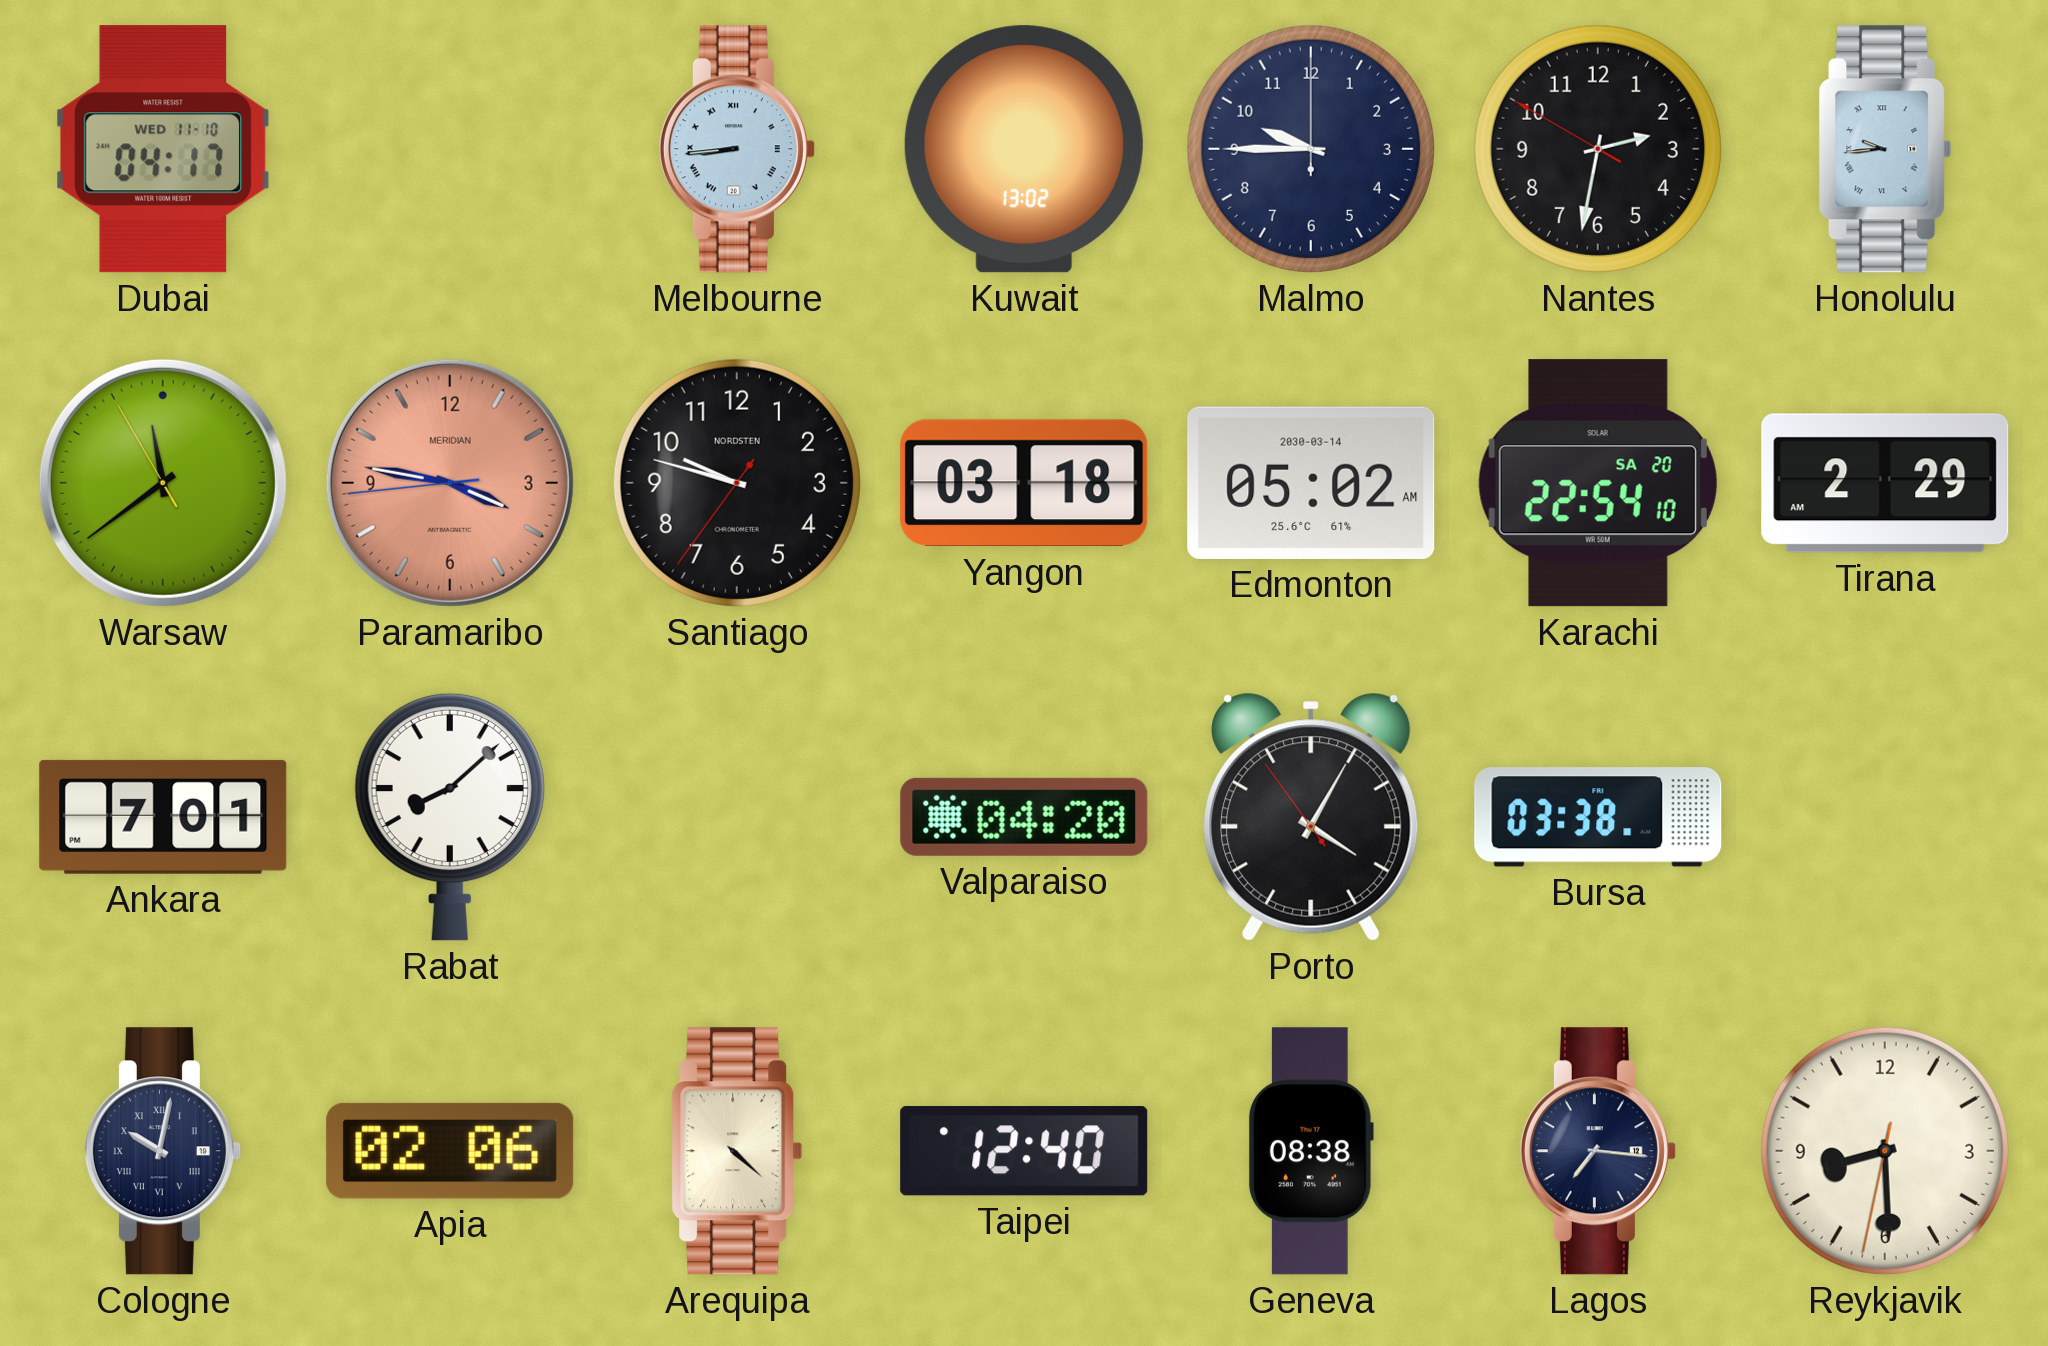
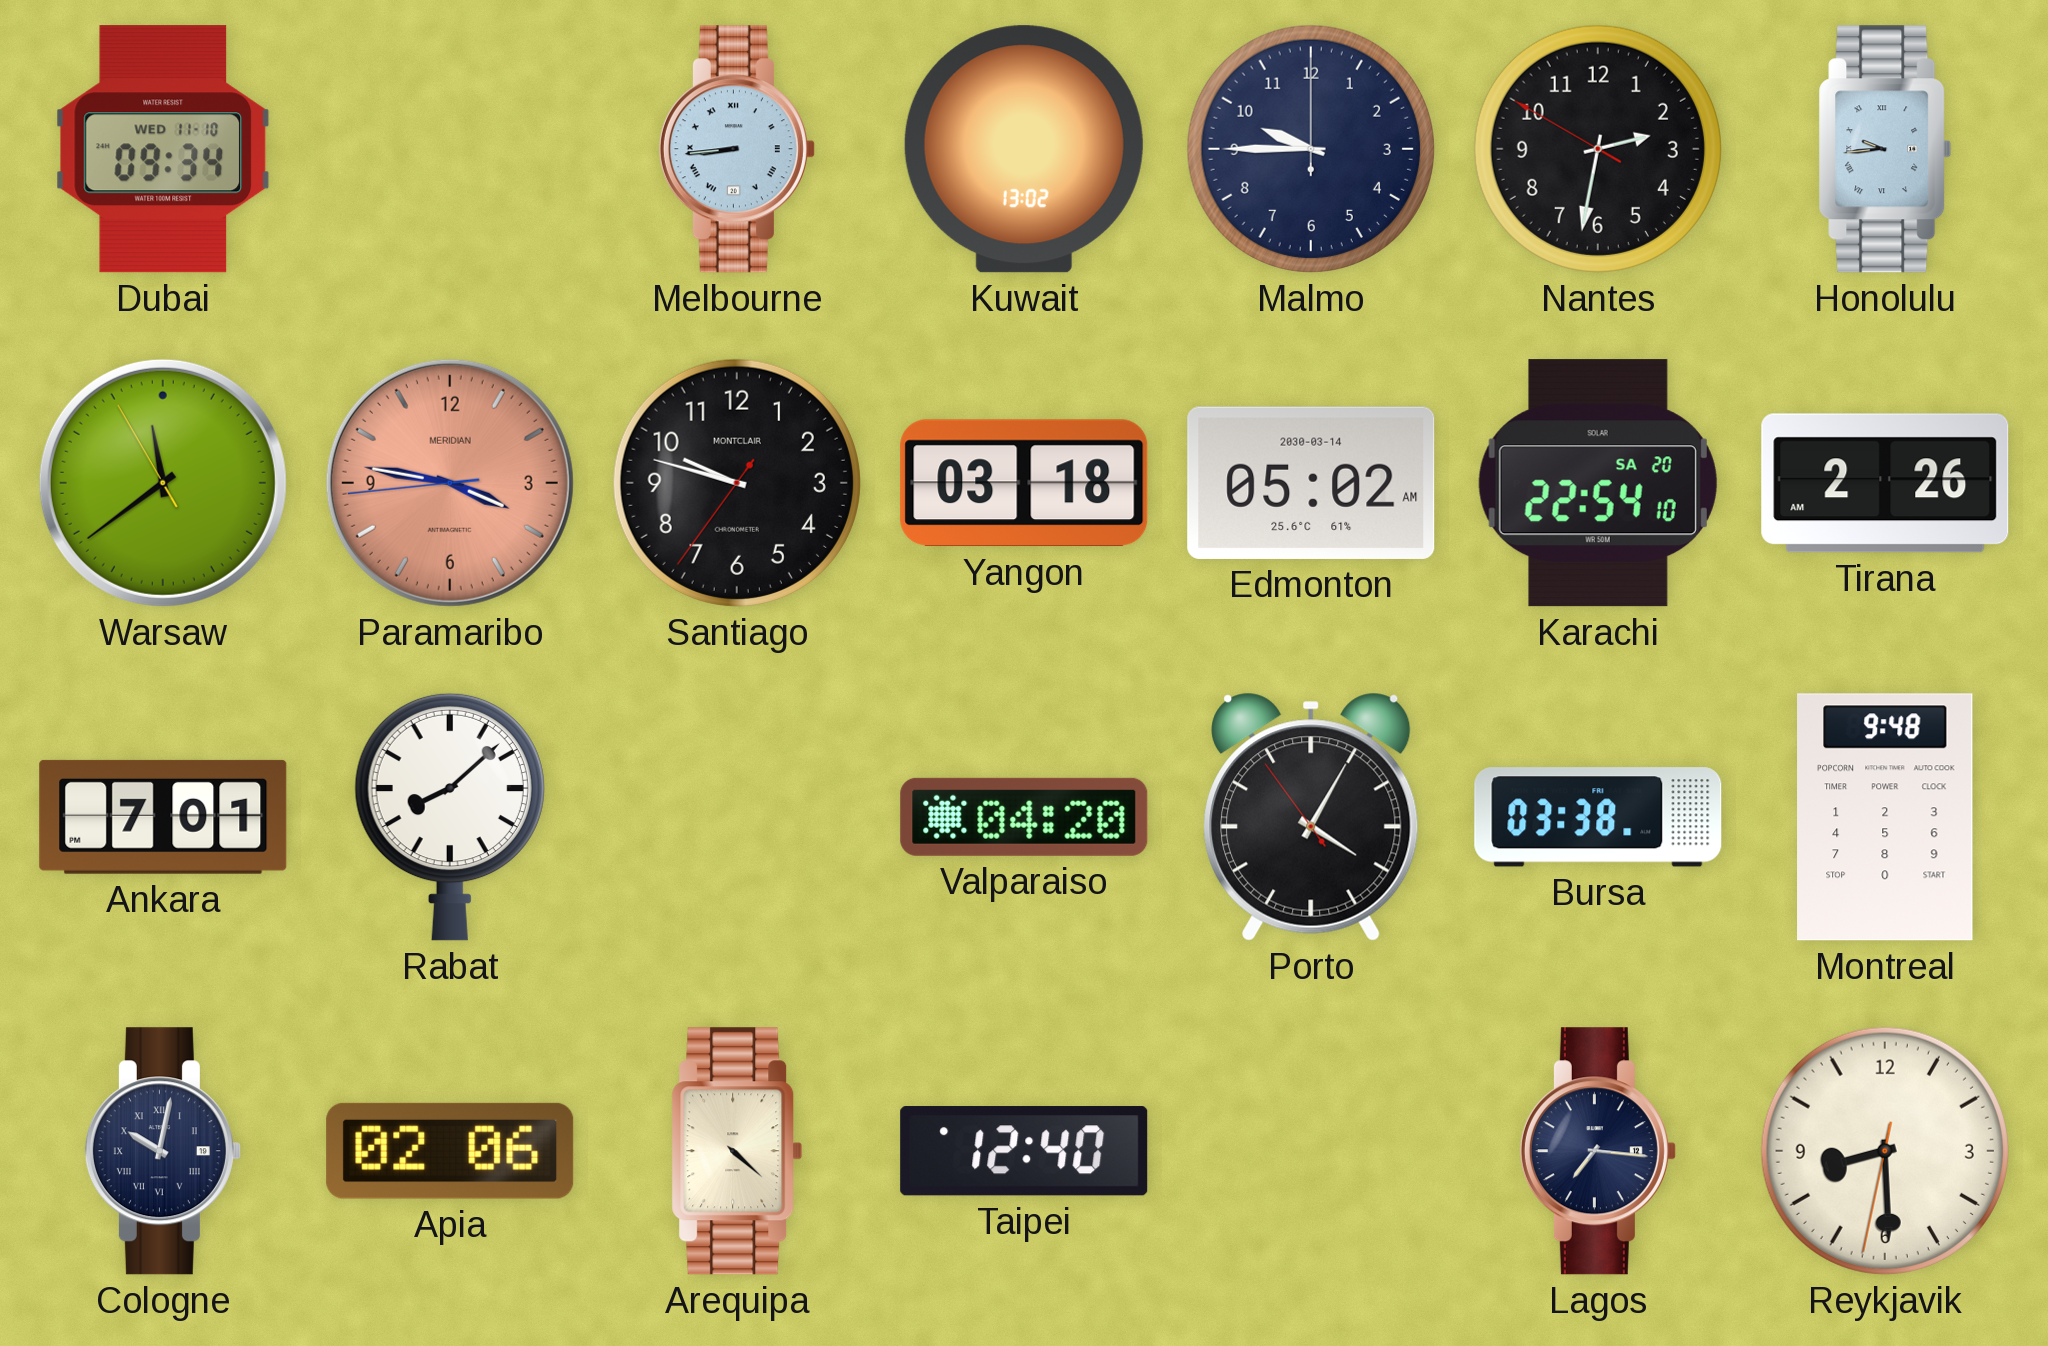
Dubai: 04:17 -> 09:34
Santiago brand: NORDSTEN -> MONTCLAIR
Tirana: 2:29 -> 2:26
Montreal: none -> 9:48
Geneva: 08:38 -> none
